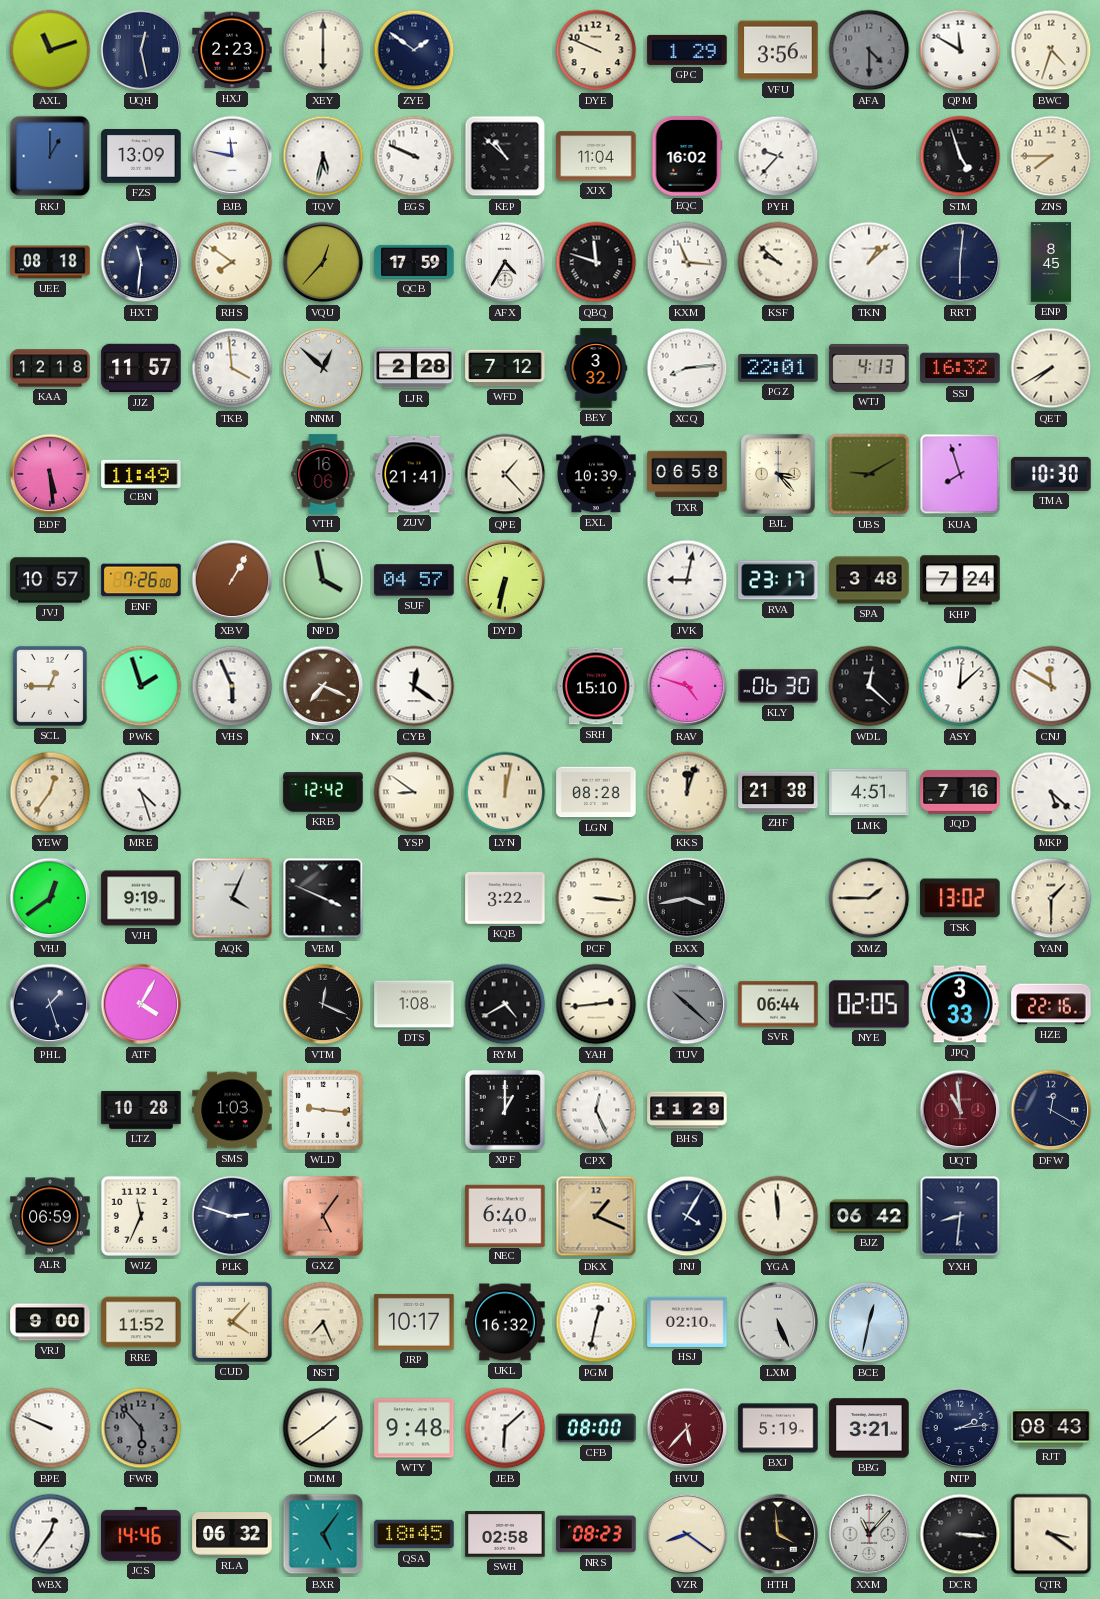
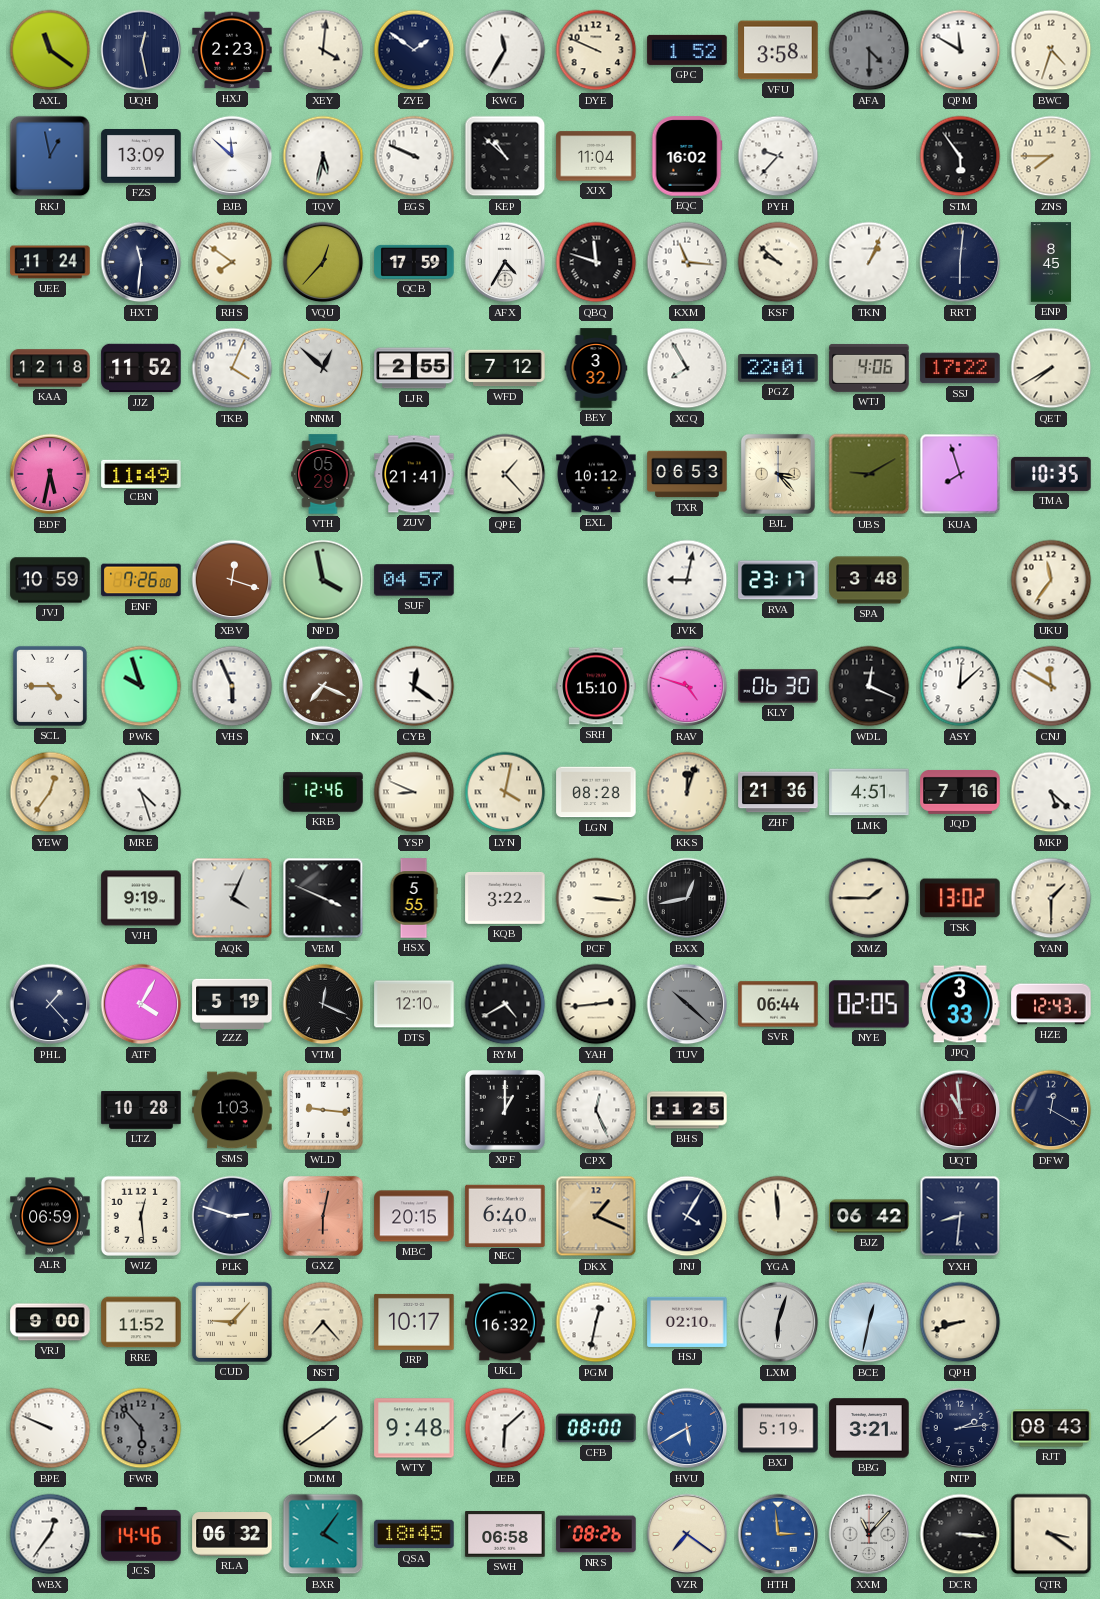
AXL: 11:12 -> 11:21
XEY: 6:00 -> 4:01
KWG: none -> 11:35
GPC: 1:29 -> 1:52
VFU: 3:56 -> 3:58
RKJ: 1:00 -> 12:58
BJB: 11:47 -> 11:52
STM: 4:57 -> 5:54
UEE: 08:18 -> 11:24
TKN: 1:08 -> 1:04
JJZ: 11:57 -> 11:52
TKB: 3:59 -> 4:04
LJR: 2:28 -> 2:55
XCQ: 8:14 -> 7:55
WTJ: 4:13 -> 4:06
SSJ: 16:32 -> 17:22
BDF: 5:29 -> 5:32
VTH: 16:06 -> 05:29
EXL: 10:39 -> 10:12
TXR: 06:58 -> 06:53
TMA: 10:30 -> 10:35
JVJ: 10:57 -> 10:59
XBV: 1:05 -> 12:18
DYD: 6:32 -> none
KHP: 7:24 -> none
UKU: none -> 11:36
SCL: 12:45 -> 4:45
PWK: 1:57 -> 9:57
WDL: 12:22 -> 12:19
KRB: 12:42 -> 12:46
YSP: 8:51 -> 8:49
LYN: 12:02 -> 4:02
ZHF: 21:38 -> 21:36
VHJ: 12:39 -> none
HSX: none -> 5:55
BXX: 3:43 -> 12:43
PHL: 1:27 -> 1:23
ZZZ: none -> 5:19
DTS: 1:08 -> 12:10
HZE: 22:16 -> 12:43
BHS: 11:29 -> 11:25
WJZ: 11:34 -> 12:29
GXZ: 5:06 -> 6:02
MBC: none -> 20:15
CUD: 4:07 -> 9:07
NST: 7:26 -> 7:23
LXM: 5:26 -> 6:03
QPH: none -> 8:42
HVU: 5:37 -> 5:40
HVU dial: burgundy -> blue
BXR: 5:06 -> 4:06
SWH: 02:58 -> 06:58
NRS: 08:23 -> 08:26
VZR: 8:21 -> 7:21
HTH: 3:59 -> 2:59
HTH dial: black -> blue
